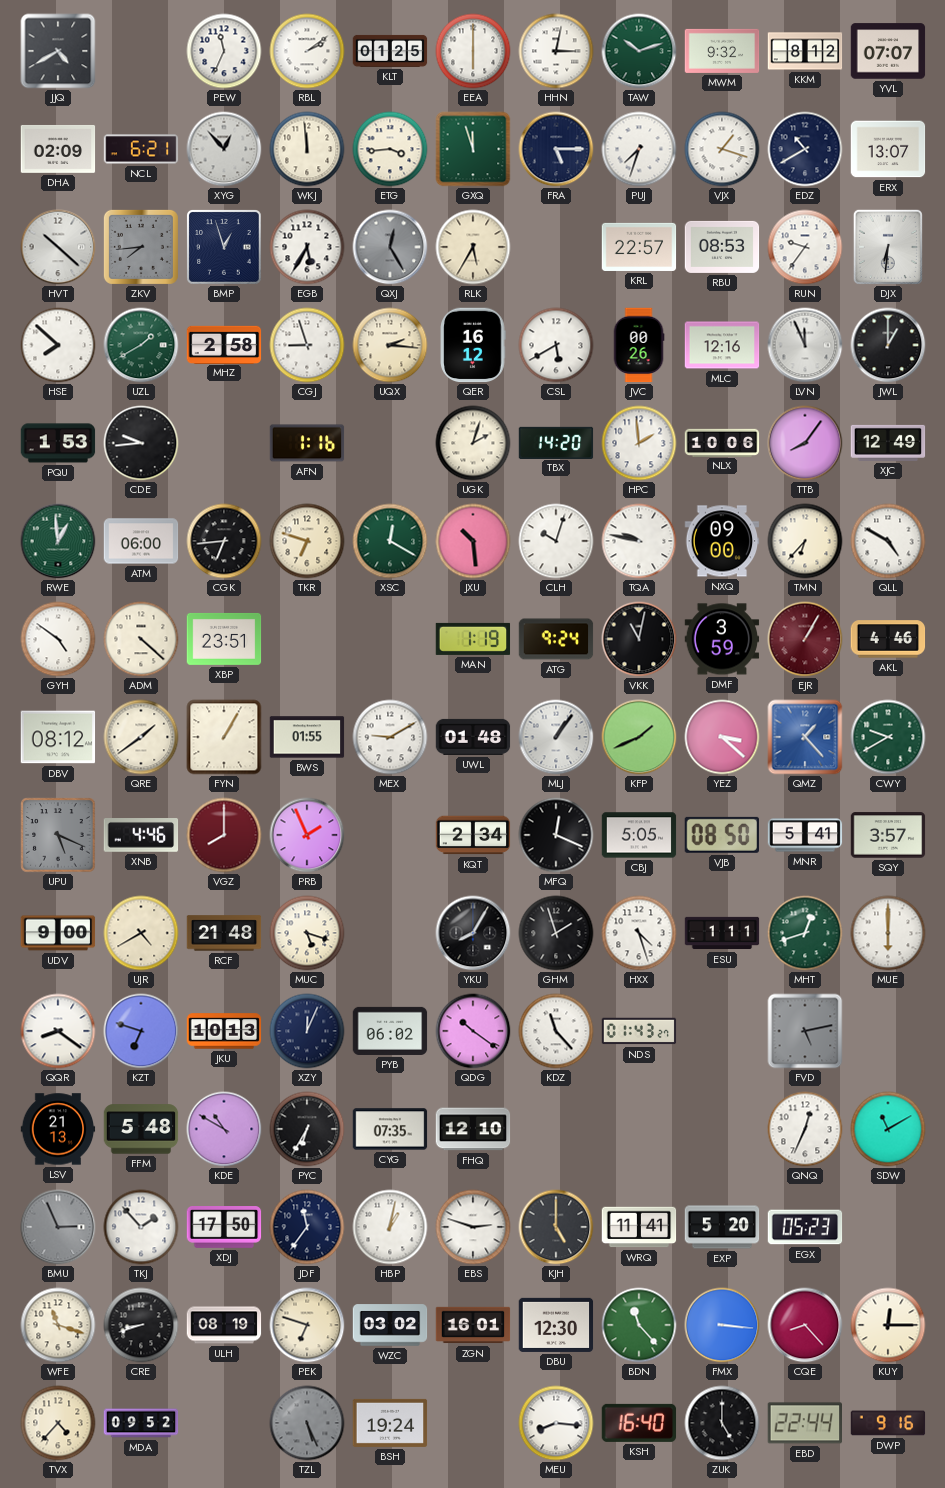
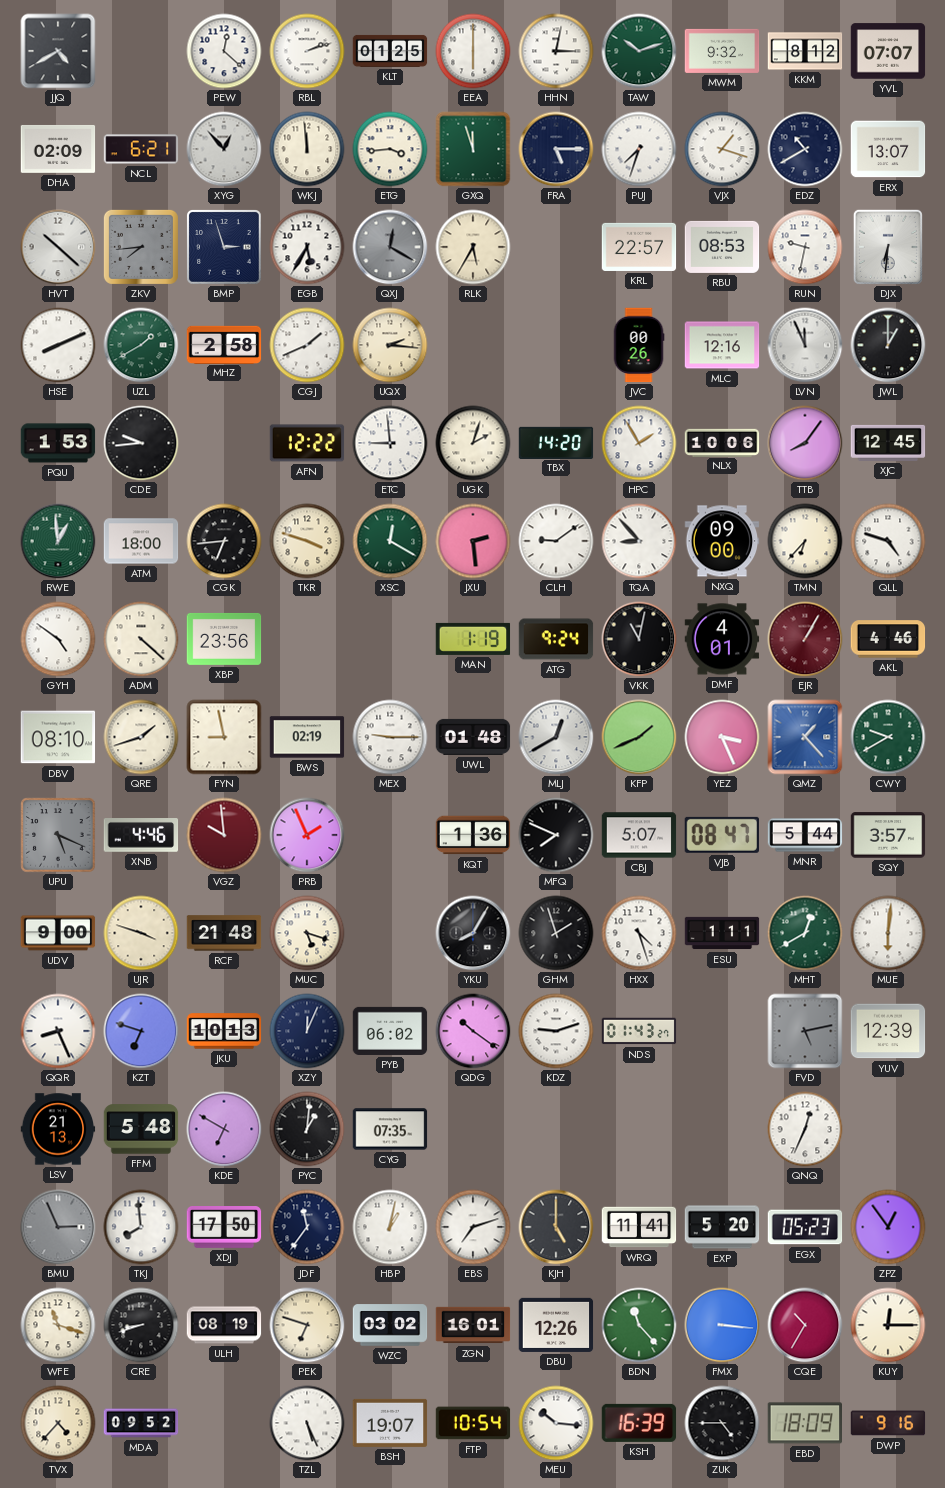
PEW: 11:34 -> 12:22
RBL: 2:09 -> 2:12
BMP: 12:57 -> 2:57
QXJ: 12:25 -> 12:20
RUN: 9:36 -> 9:32
HSE: 7:52 -> 8:11
CGJ: 8:57 -> 1:41
QER: 16:12 -> none
CSL: 5:40 -> none
AFN: 1:16 -> 12:22
ETC: none -> 8:59
HPC: 1:59 -> 1:55
XJC: 12:49 -> 12:45
ATM: 06:00 -> 18:00
TKR: 6:48 -> 3:48
JXU: 10:29 -> 2:29
CLH: 10:03 -> 9:09
TQA: 9:47 -> 8:53
QLL: 4:50 -> 4:48
XBP: 23:51 -> 23:56
DMF: 3:59 -> 4:01
DBV: 08:12 -> 08:10
QRE: 1:39 -> 1:42
FYN: 1:05 -> 8:58
BWS: 01:55 -> 02:19
MEX: 9:10 -> 9:15
MLJ: 1:06 -> 12:40
YEZ: 3:22 -> 3:26
VGZ: 8:00 -> 9:59
KQT: 2:34 -> 1:36
MFQ: 12:19 -> 7:49
CBJ: 5:05 -> 5:07
VJB: 08:50 -> 08:47
MNR: 5:41 -> 5:44
UJR: 4:40 -> 3:48
MHT: 12:42 -> 12:40
MUE: 6:00 -> 6:01
QQR: 8:21 -> 8:26
KDZ: 11:23 -> 9:12
YUV: none -> 12:39
KDE: 10:50 -> 6:50
PYC: 6:35 -> 1:01
FHQ: 12:10 -> none
SDW: 11:10 -> none
TKJ: 1:53 -> 7:59
EBS: 2:48 -> 7:12
ZPZ: none -> 12:54
DBU: 12:30 -> 12:26
CQE: 8:23 -> 10:35
TZL dial: grey -> white
BSH: 19:24 -> 19:07
FTP: none -> 10:54
MEU: 8:16 -> 10:16
KSH: 16:40 -> 16:39
ZUK: 5:00 -> 4:45
EBD: 22:44 -> 18:09
